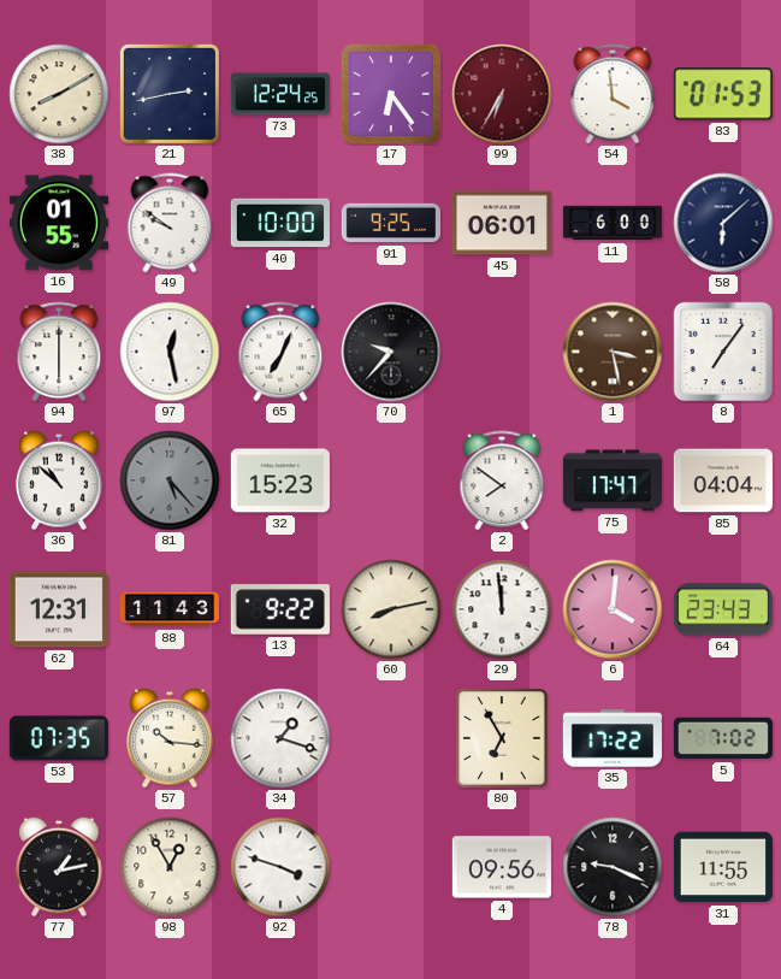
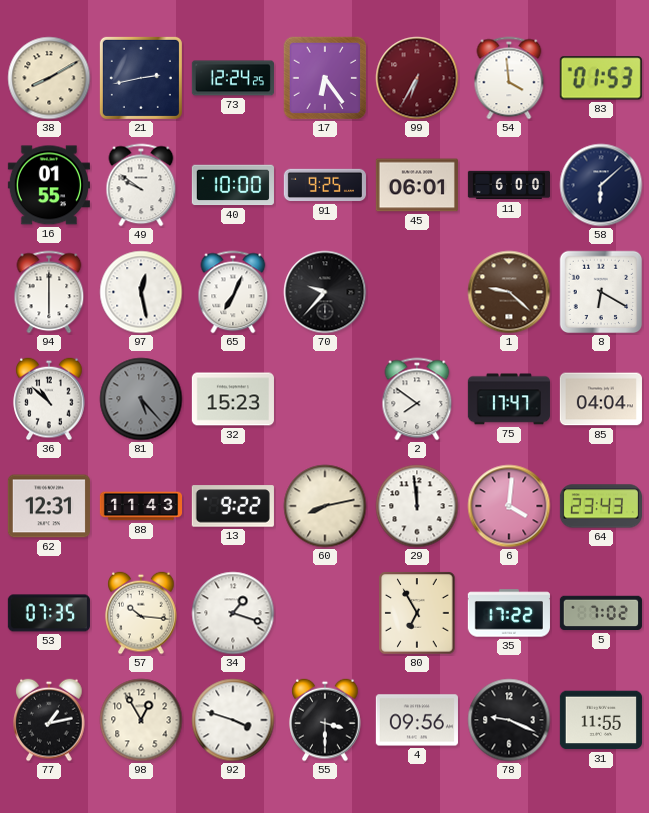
1: 3:28 -> 9:22
8: 7:06 -> 6:20
55: none -> 3:30
